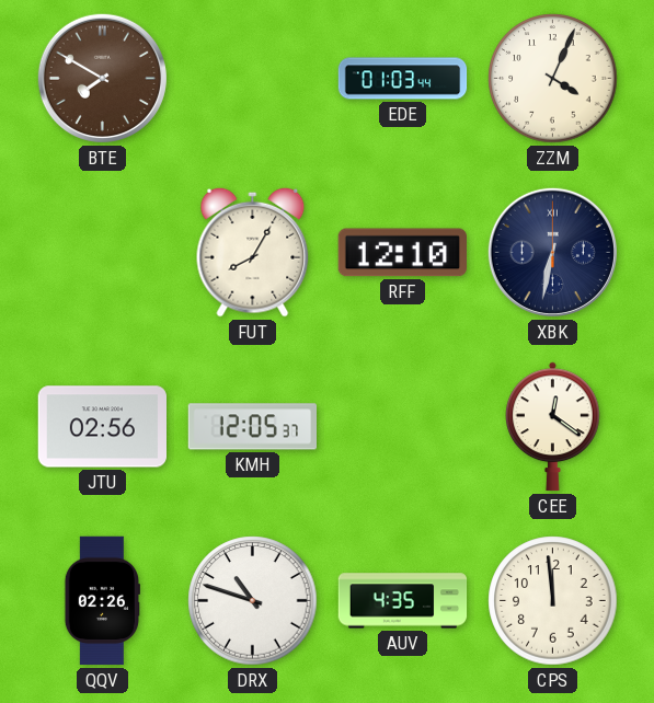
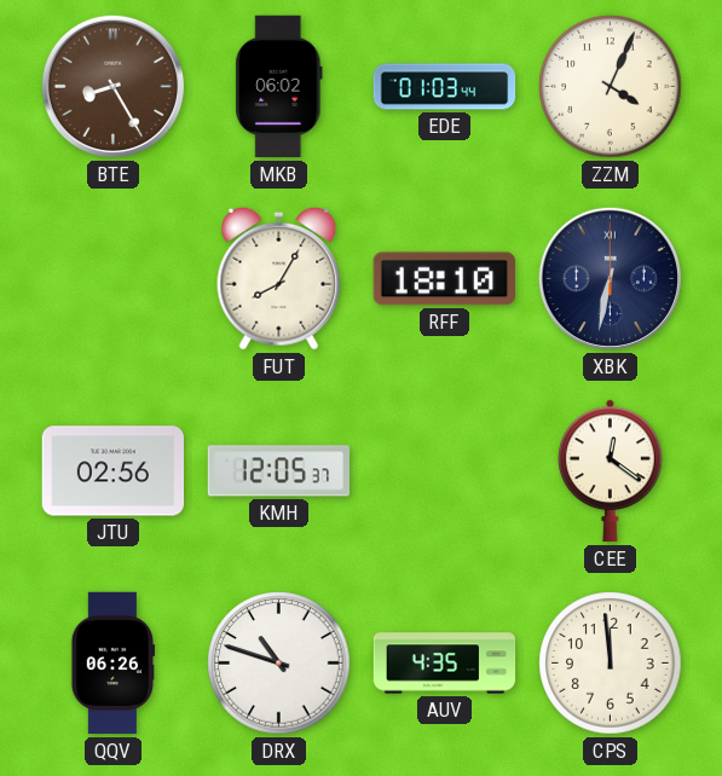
BTE: 7:50 -> 8:25
MKB: none -> 06:02
RFF: 12:10 -> 18:10
QQV: 02:26 -> 06:26
